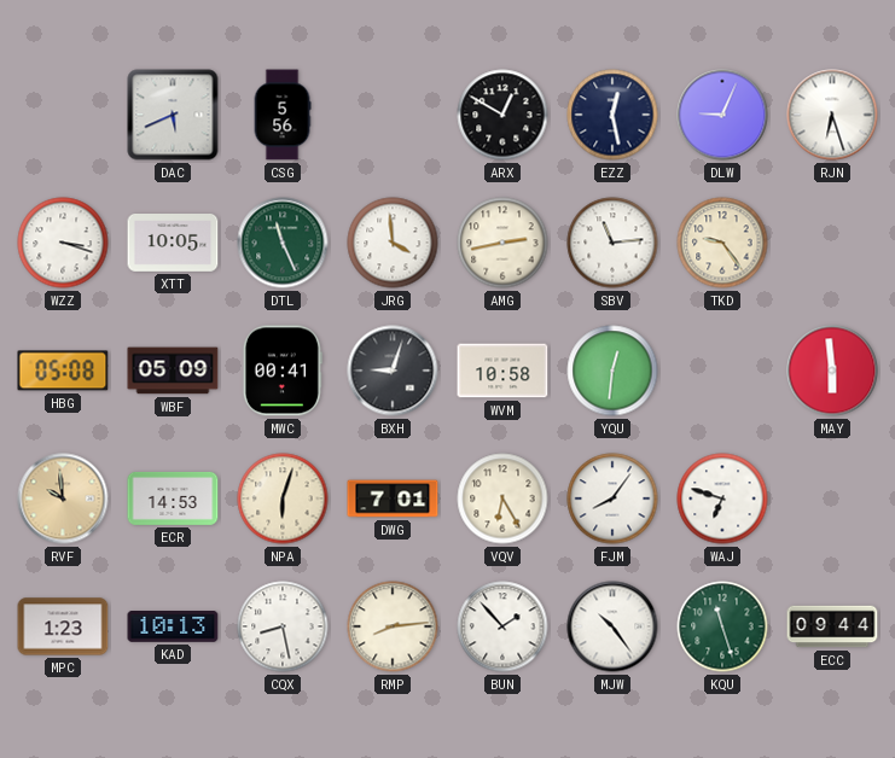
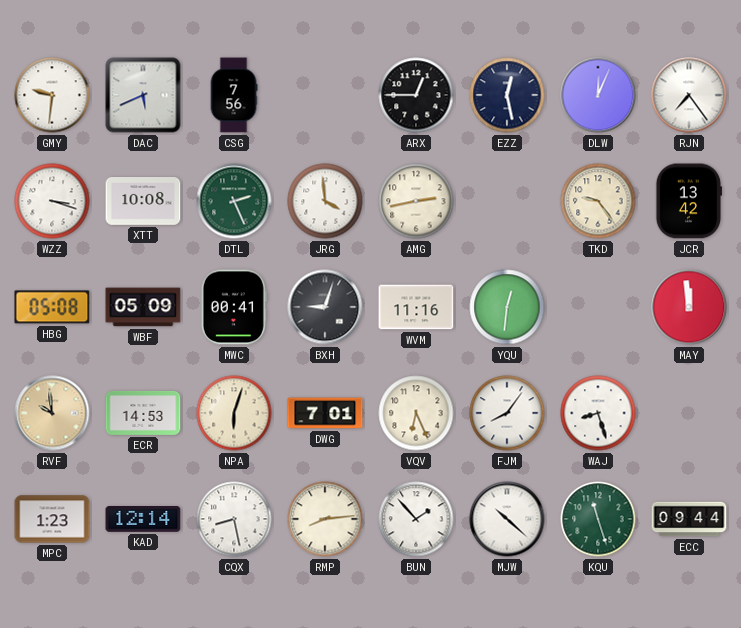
GMY: none -> 9:31
CSG: 5:56 -> 7:56
ARX: 12:50 -> 12:45
DLW: 9:04 -> 12:04
RJN: 6:27 -> 7:24
XTT: 10:05 -> 10:08
DTL: 11:26 -> 2:26
SBV: 11:14 -> none
JCR: none -> 13:42
WVM: 10:58 -> 11:16
MAY: 5:59 -> 11:59
VQV: 6:25 -> 6:26
WAJ: 6:48 -> 8:27
KAD: 10:13 -> 12:14
MJW: 10:24 -> 10:22
